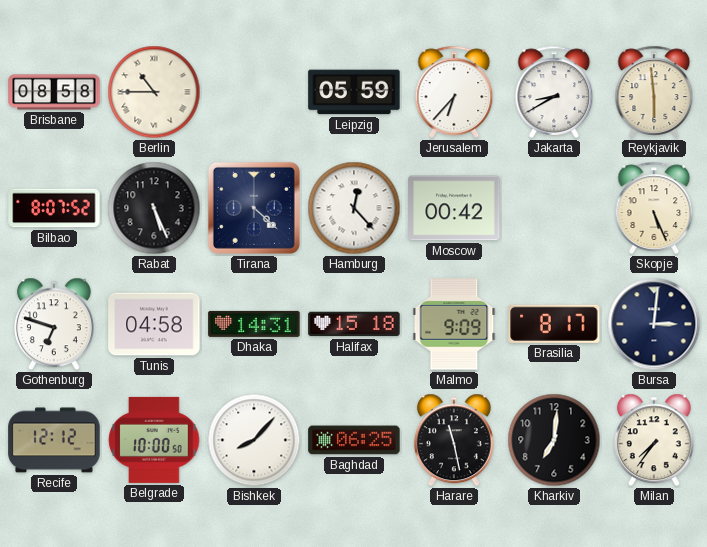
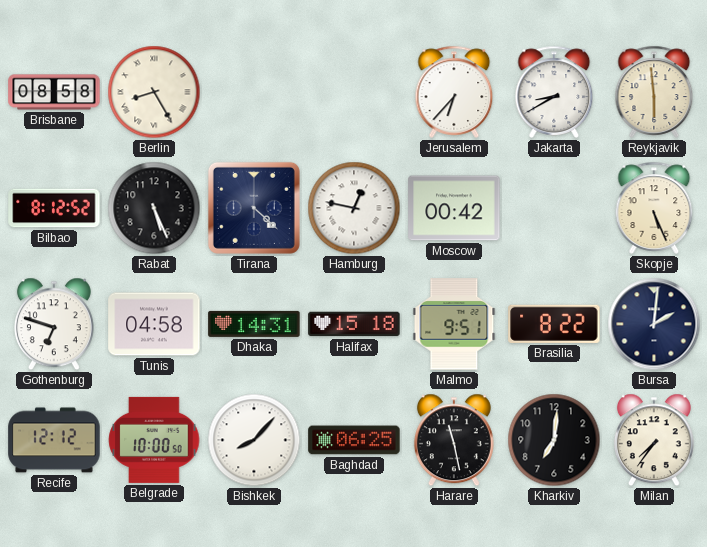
Berlin: 10:45 -> 8:25
Leipzig: 05:59 -> none
Bilbao: 8:07 -> 8:12
Hamburg: 12:23 -> 12:47
Malmo: 9:09 -> 9:51
Brasilia: 8:17 -> 8:22
Bursa: 3:01 -> 2:01
